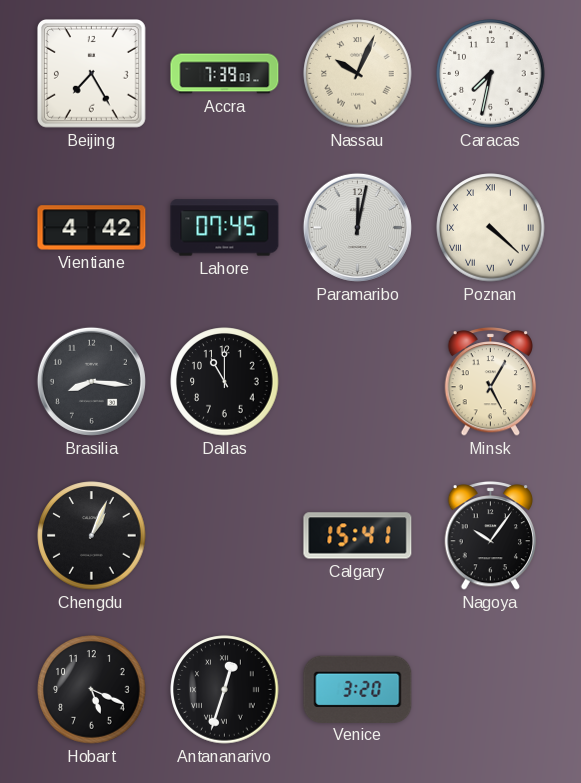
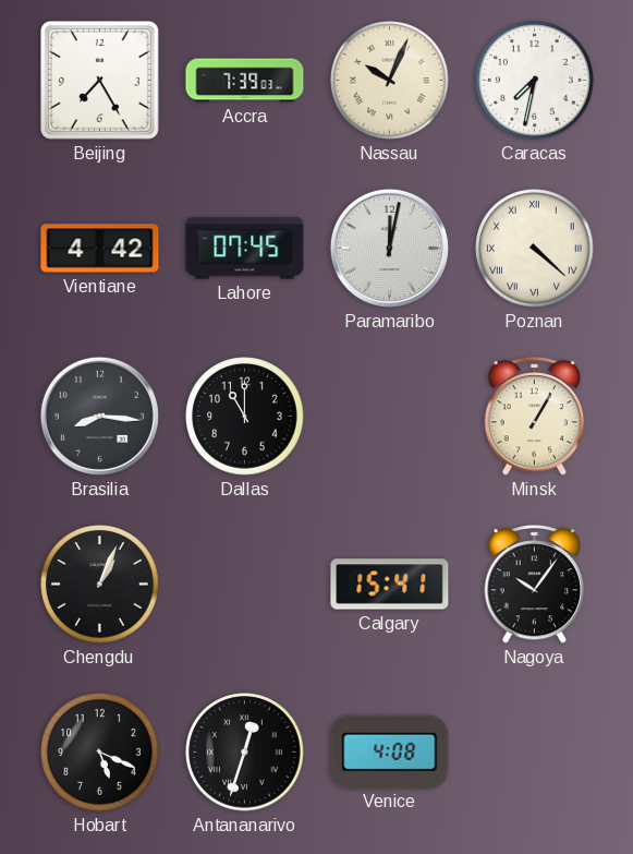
Minsk: 5:05 -> 1:05
Venice: 3:20 -> 4:08
